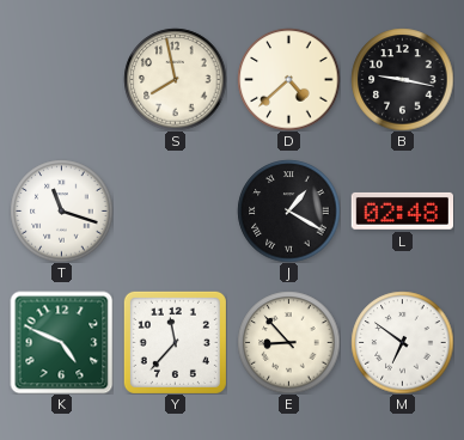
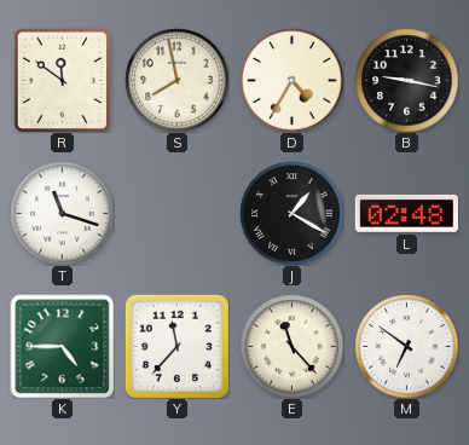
R: none -> 11:51
D: 4:38 -> 4:35
K: 4:49 -> 4:45
E: 8:53 -> 11:23
